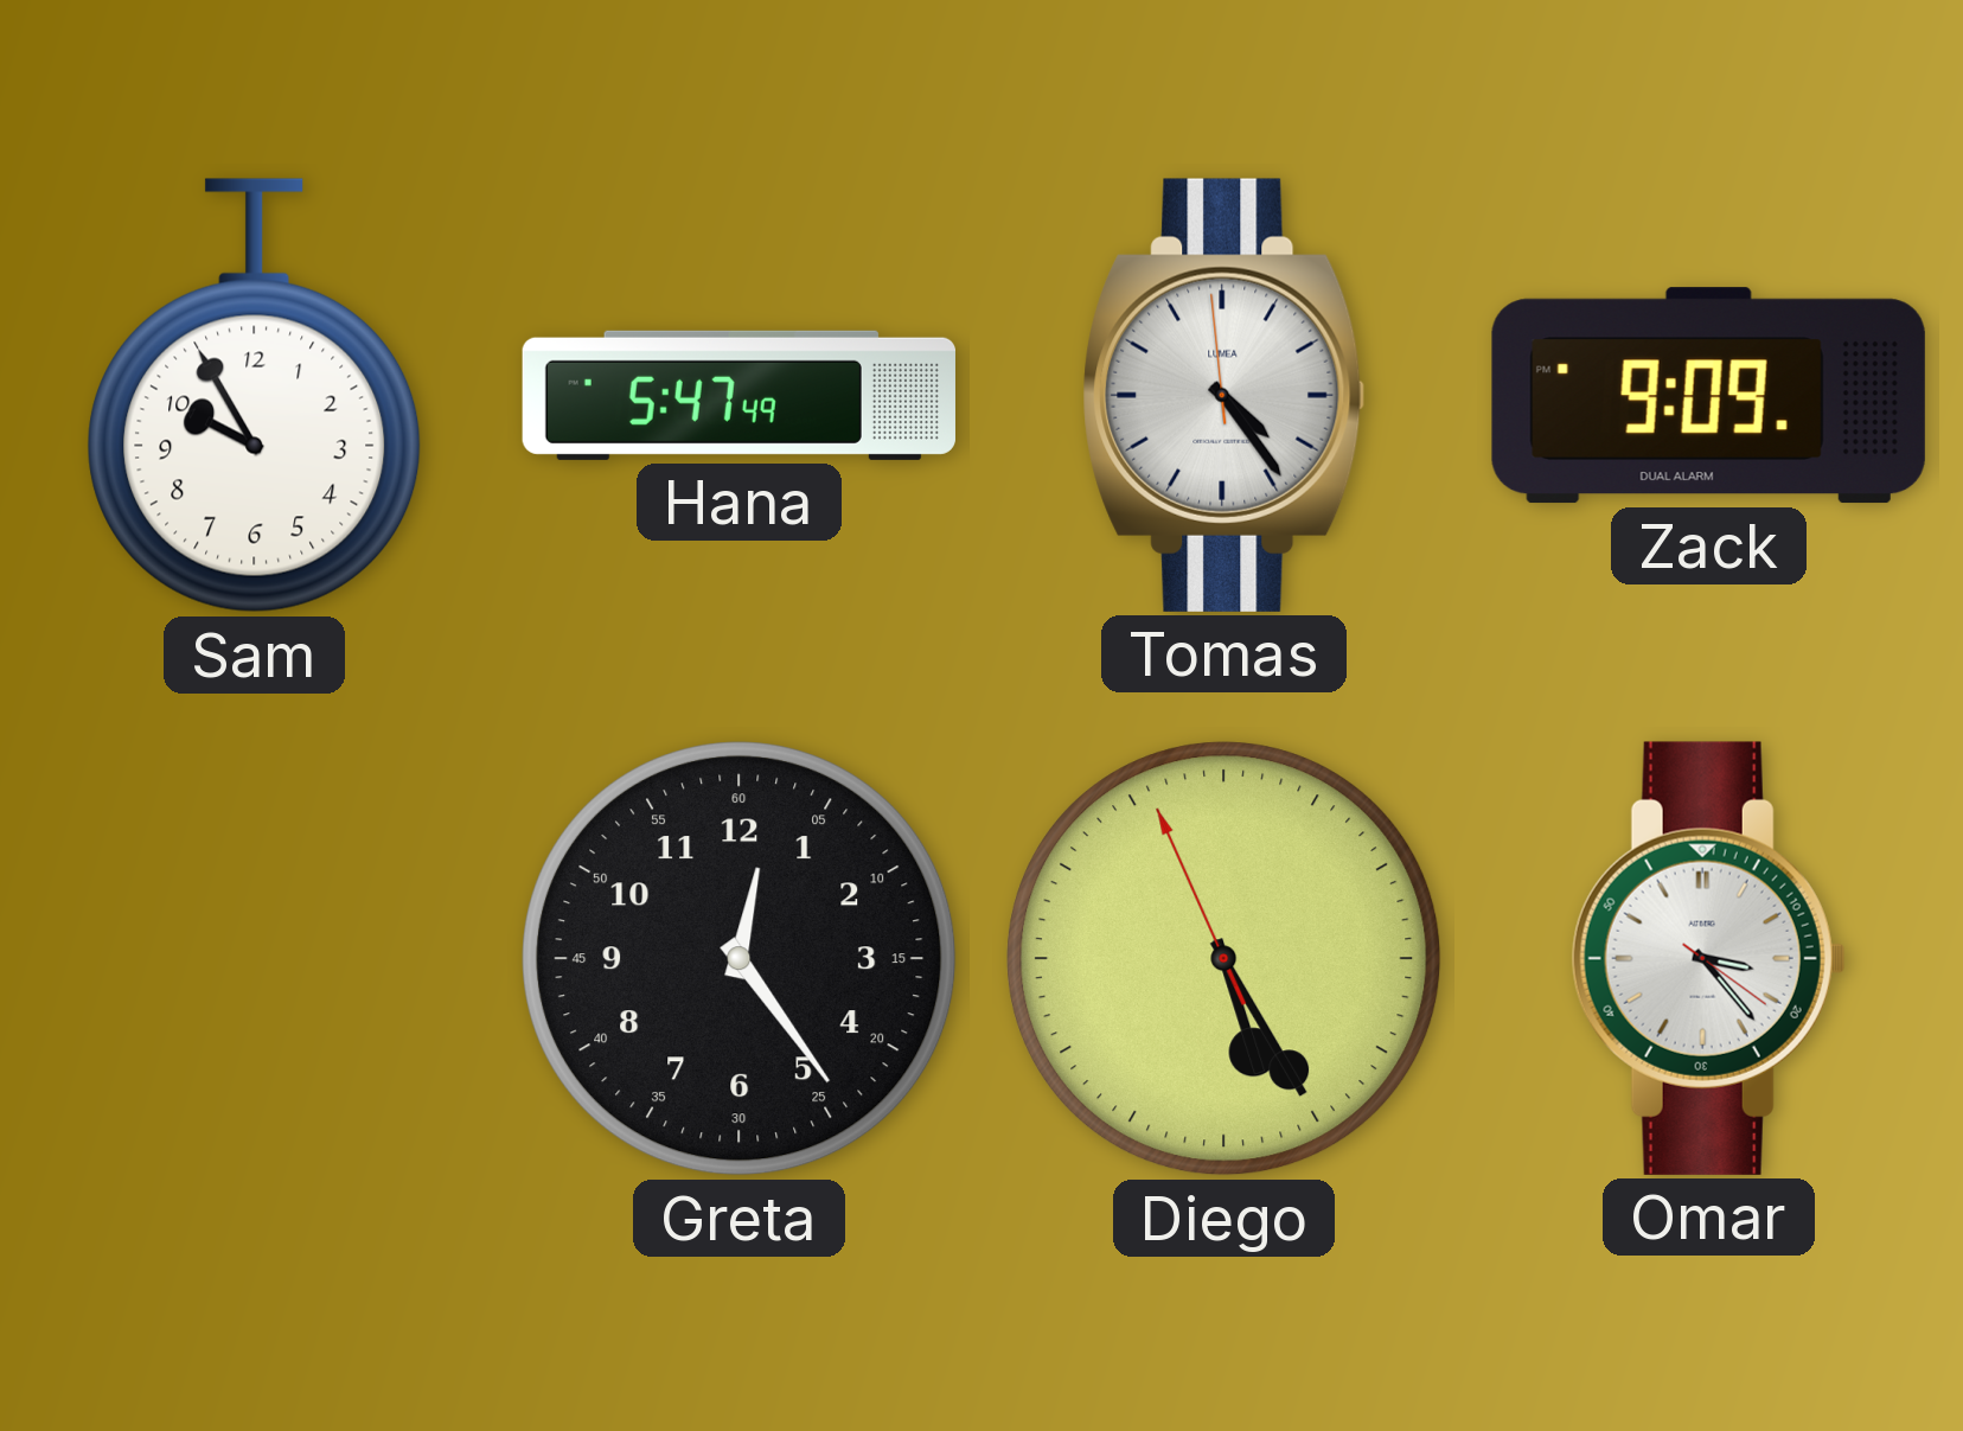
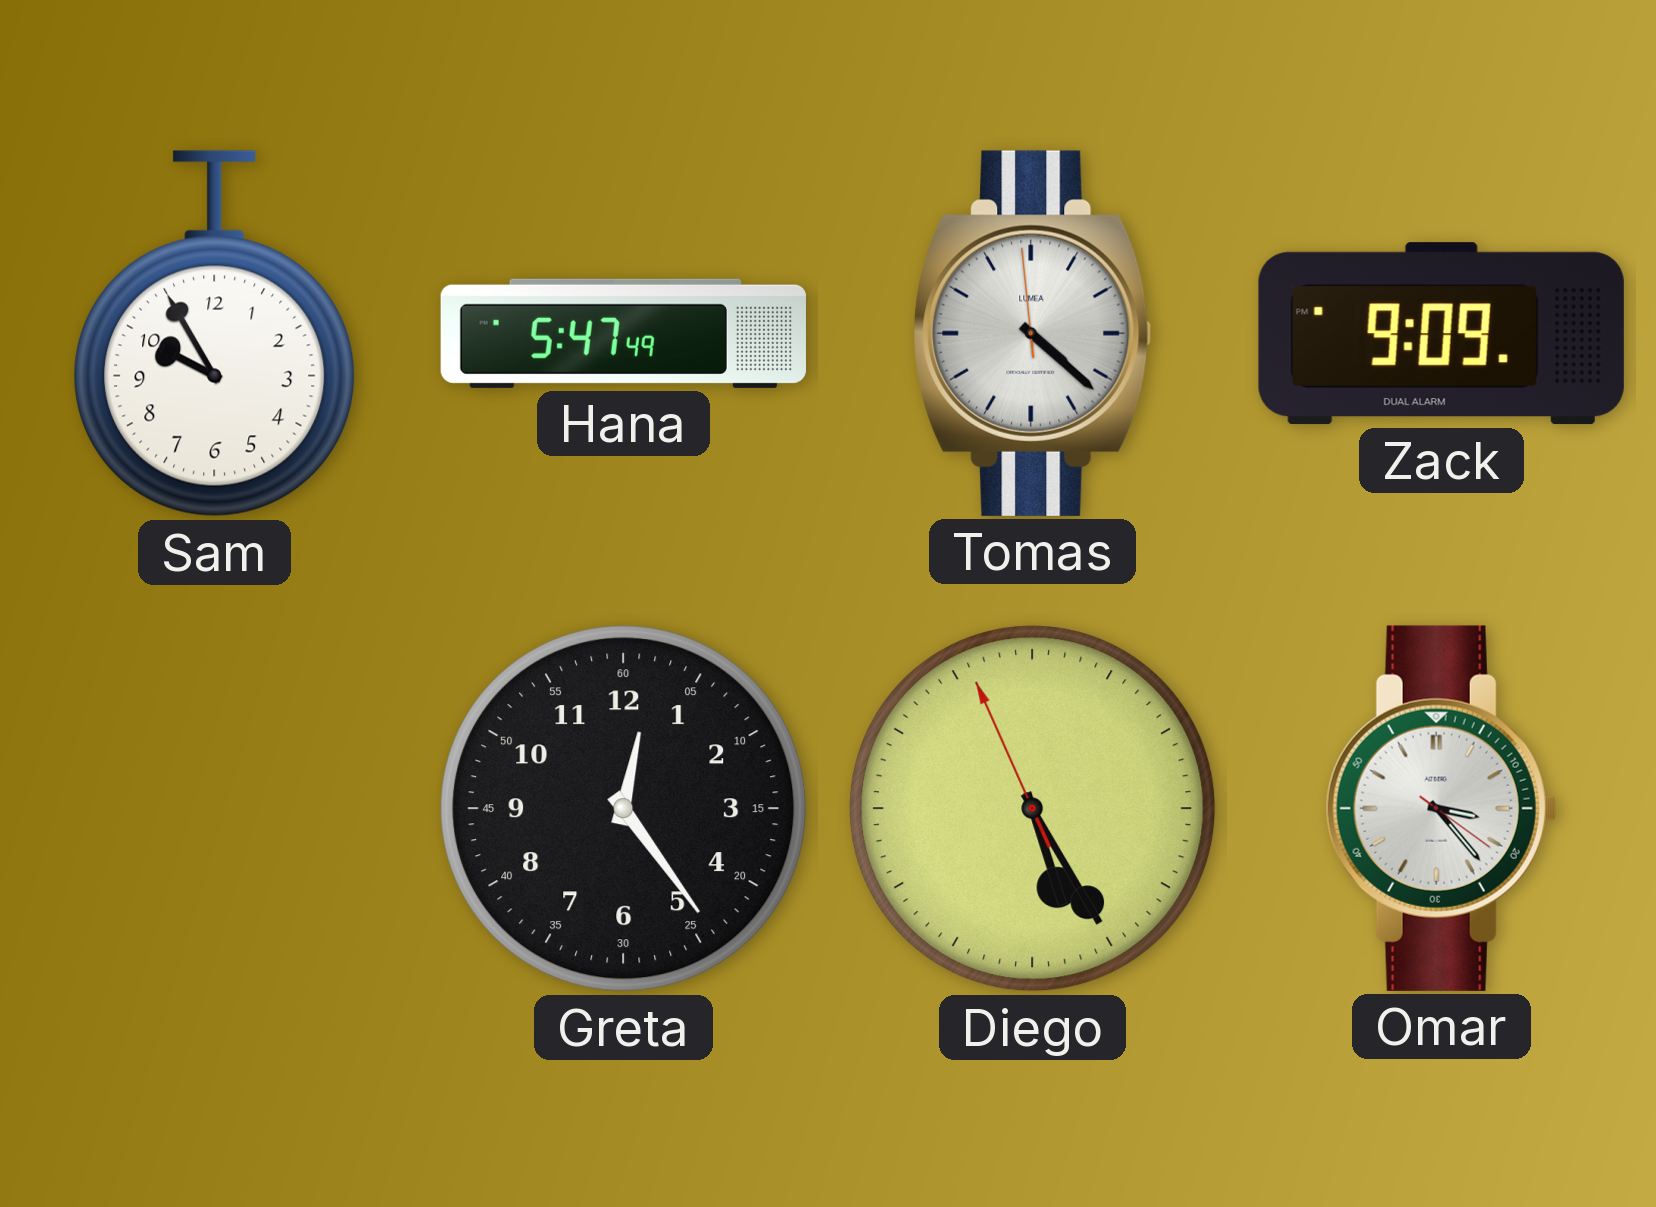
Tomas: 4:23 -> 4:21
